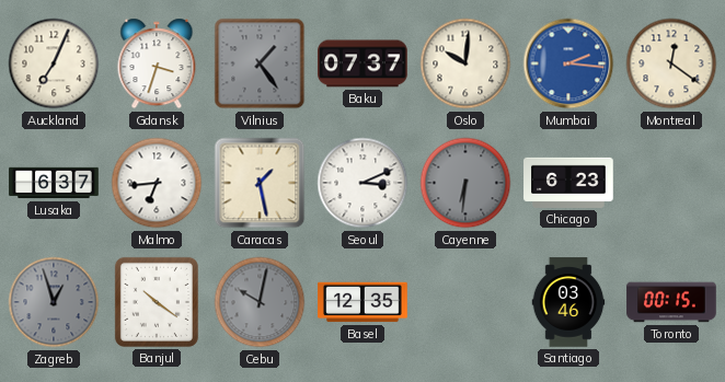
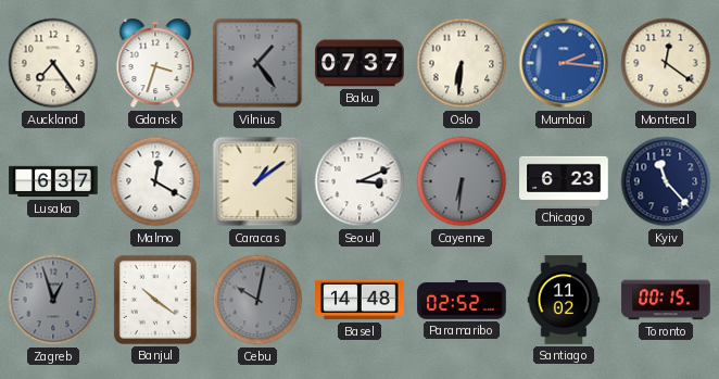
Auckland: 7:04 -> 7:24
Oslo: 10:01 -> 6:31
Malmo: 6:44 -> 12:20
Caracas: 1:28 -> 1:09
Kyiv: none -> 11:23
Basel: 12:35 -> 14:48
Paramaribo: none -> 02:52
Santiago: 03:46 -> 11:02
